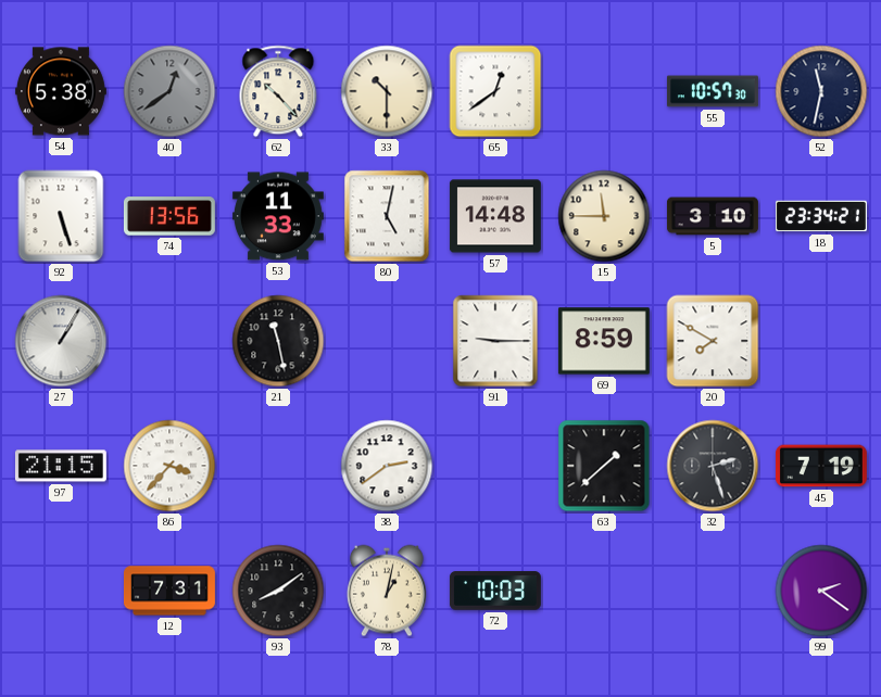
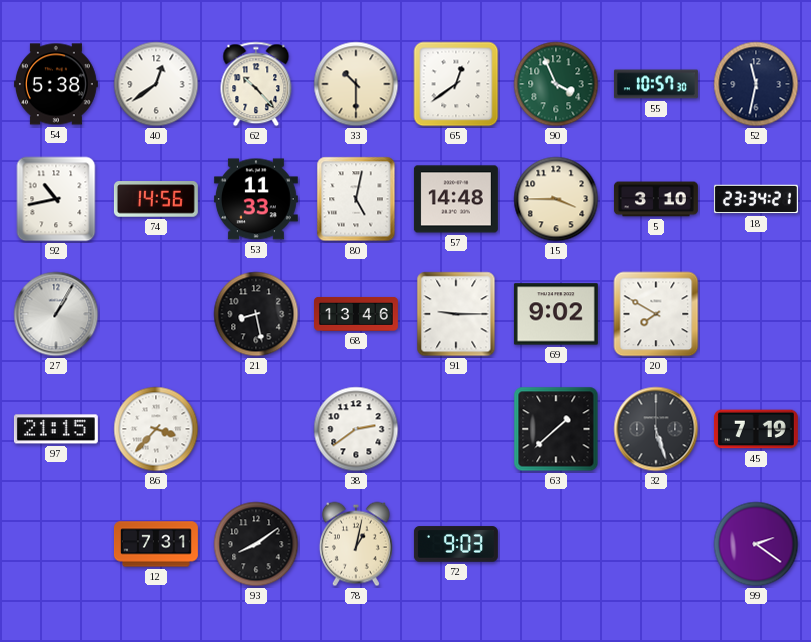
40 dial: grey -> white
90: none -> 3:56
92: 5:27 -> 10:43
74: 13:56 -> 14:56
15: 11:45 -> 3:45
21: 11:28 -> 8:28
68: none -> 13:46
69: 8:59 -> 9:02
32: 2:27 -> 5:27
72: 10:03 -> 9:03
